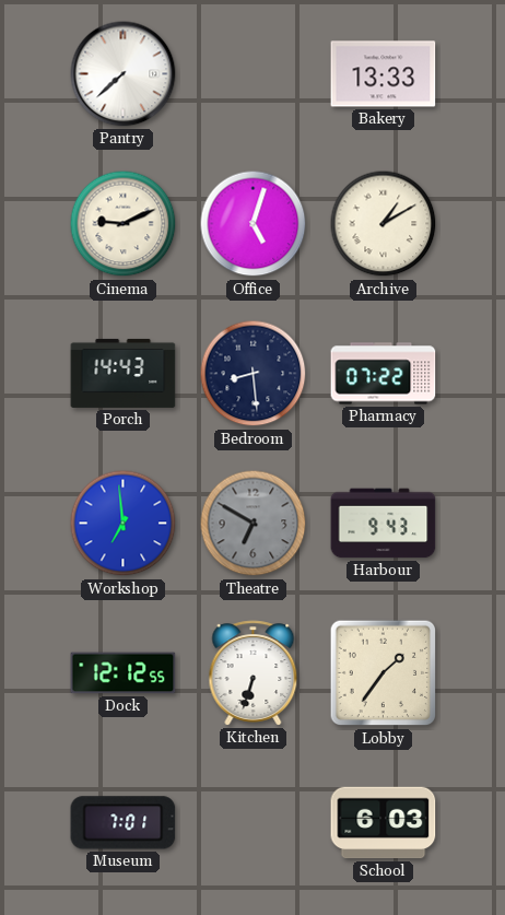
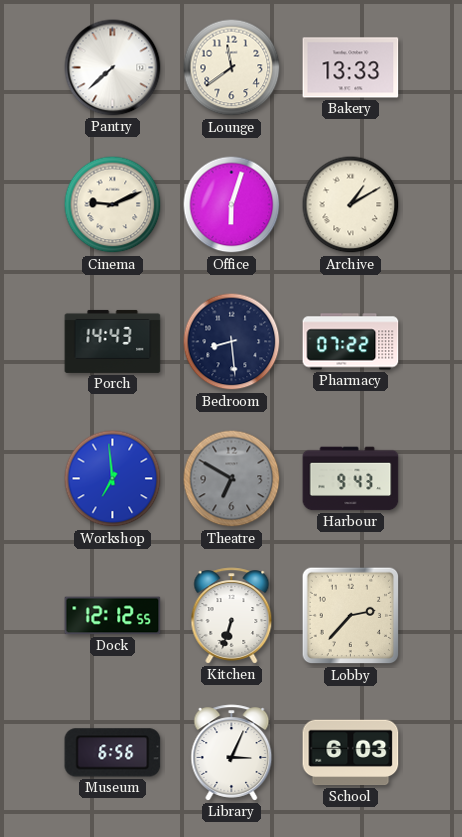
Lounge: none -> 11:39
Office: 5:03 -> 6:03
Lobby: 1:36 -> 2:37
Museum: 7:01 -> 6:56
Library: none -> 3:04
